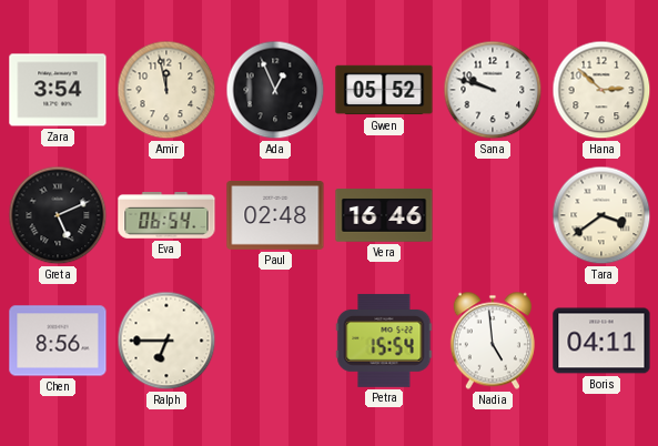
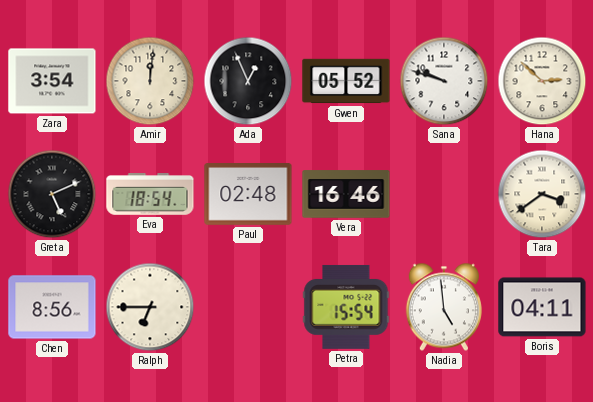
Amir: 11:58 -> 12:01
Eva: 06:54 -> 18:54
